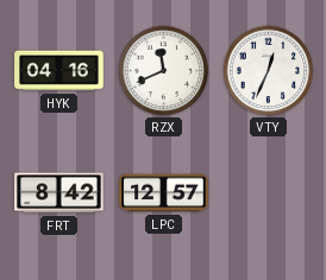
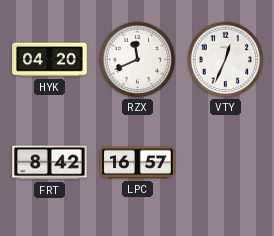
HYK: 04:16 -> 04:20
LPC: 12:57 -> 16:57
